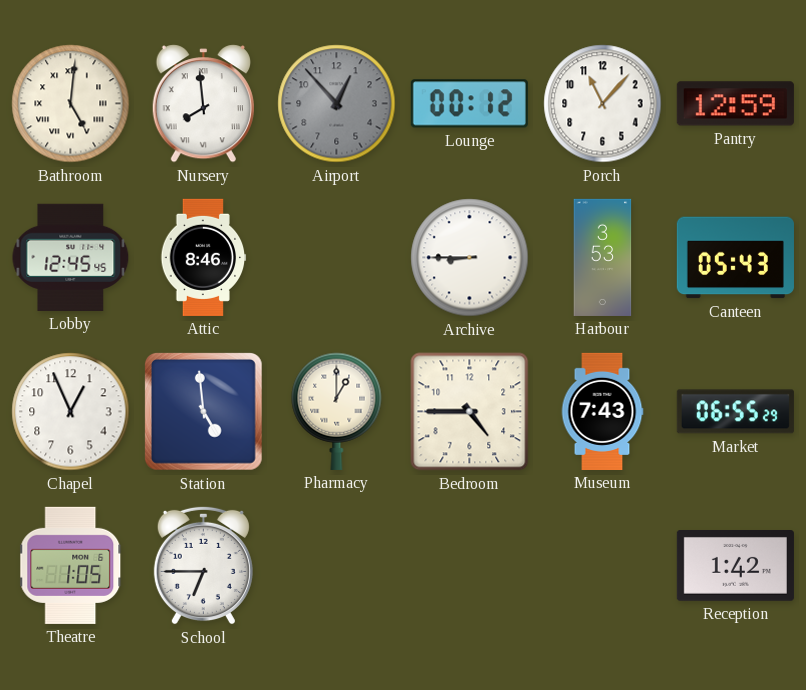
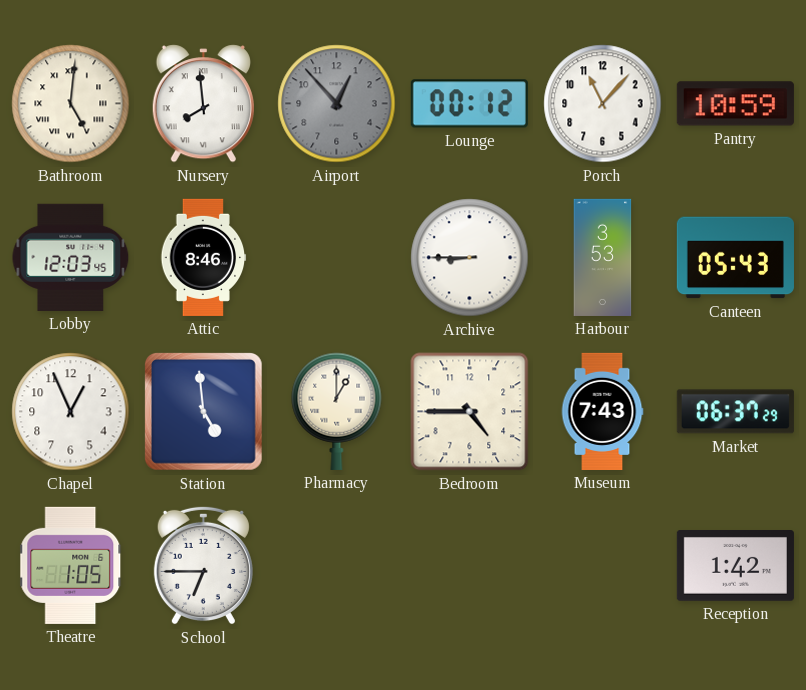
Pantry: 12:59 -> 10:59
Lobby: 12:45 -> 12:03
Market: 06:55 -> 06:37
